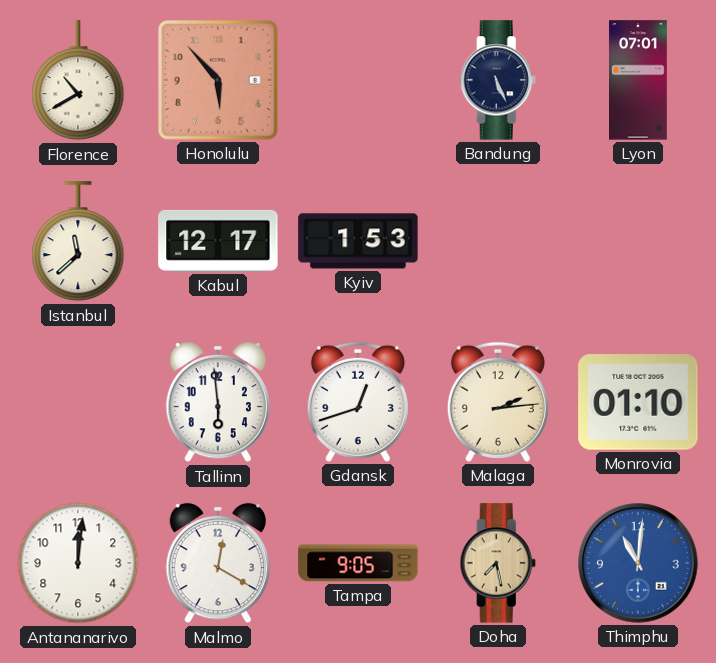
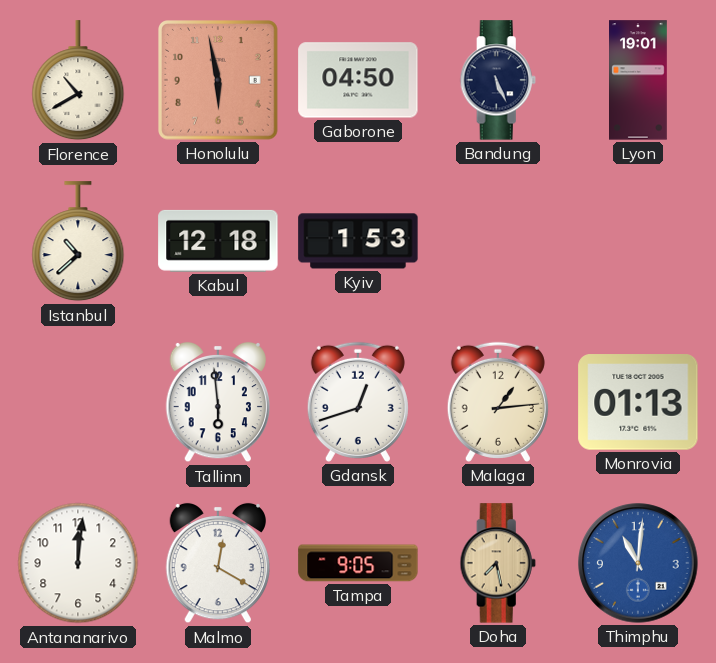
Honolulu: 5:53 -> 5:58
Gaborone: none -> 04:50
Lyon: 07:01 -> 19:01
Istanbul: 11:38 -> 10:38
Kabul: 12:17 -> 12:18
Malaga: 2:14 -> 1:14
Monrovia: 01:10 -> 01:13
